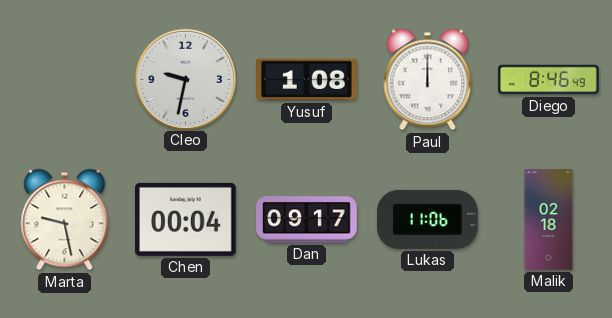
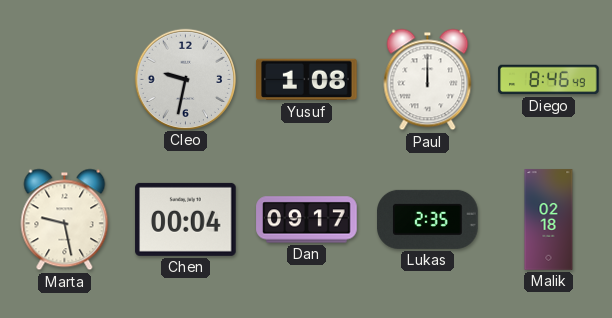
Lukas: 11:06 -> 2:35
